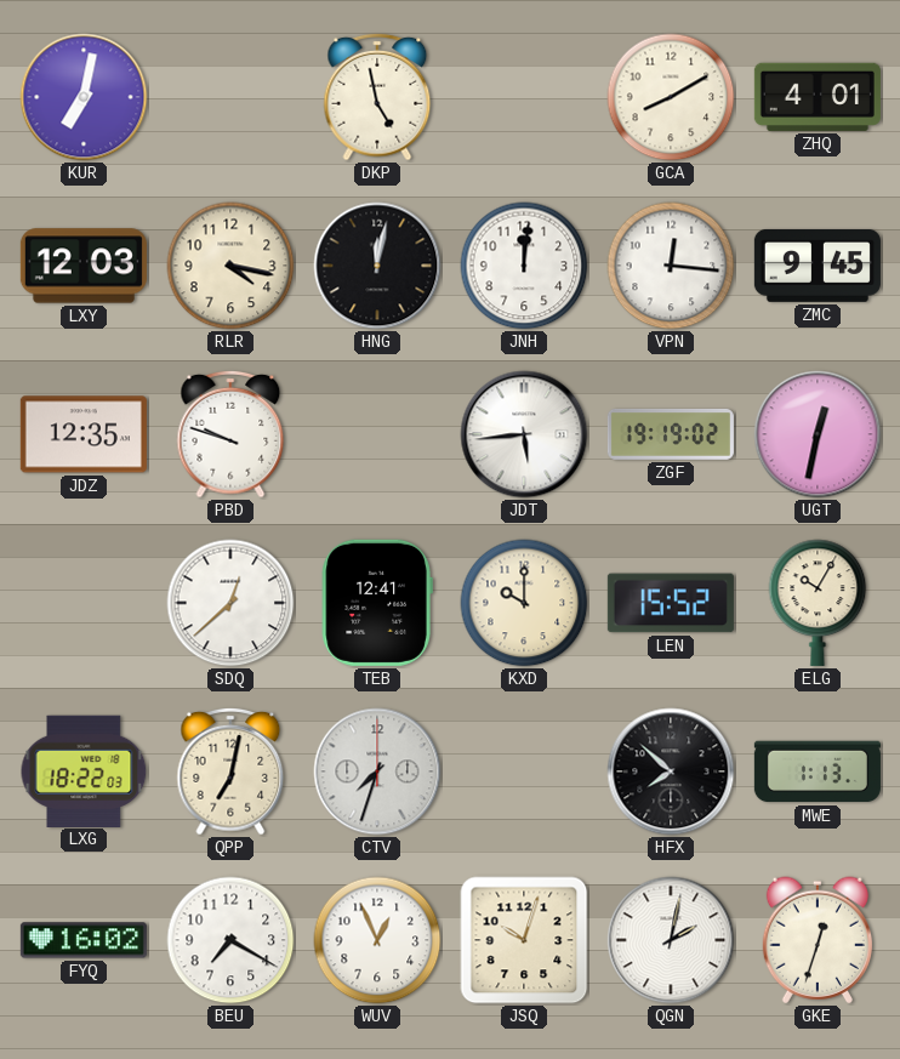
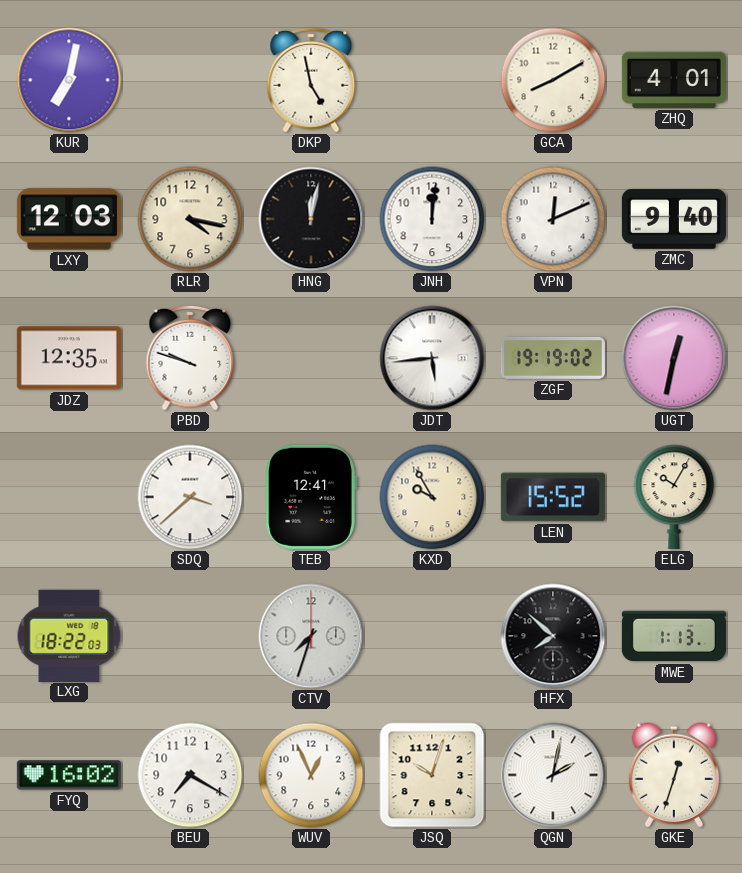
VPN: 12:16 -> 12:11
ZMC: 9:45 -> 9:40
SDQ: 12:38 -> 3:38
KXD: 10:00 -> 9:55
QPP: 7:02 -> none
